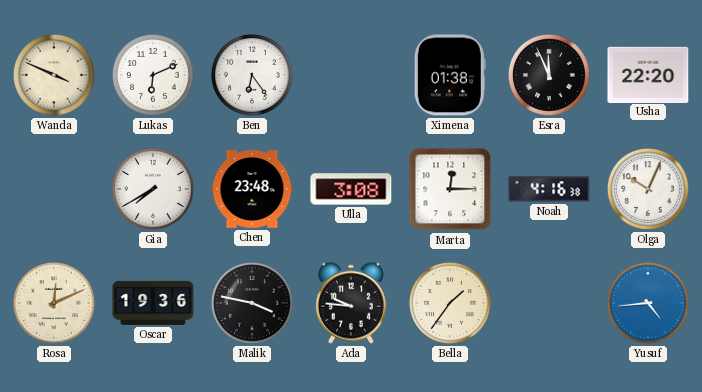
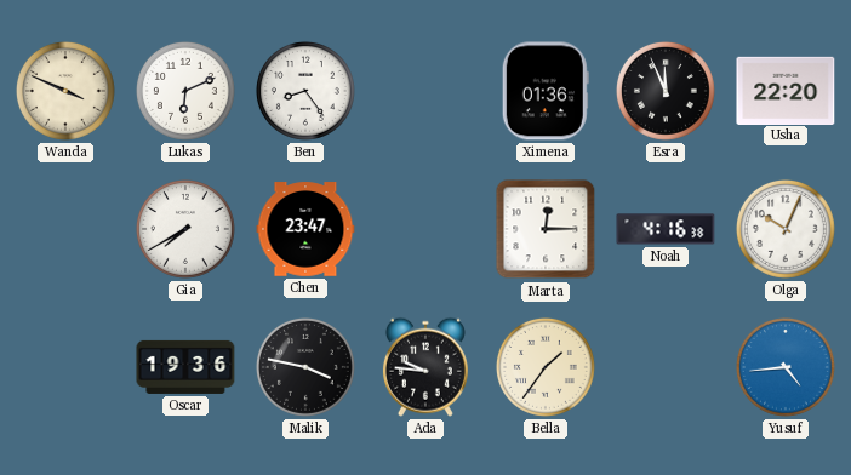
Ben: 6:24 -> 8:24
Ximena: 01:38 -> 01:36
Chen: 23:48 -> 23:47
Ulla: 3:08 -> none
Rosa: 12:11 -> none
